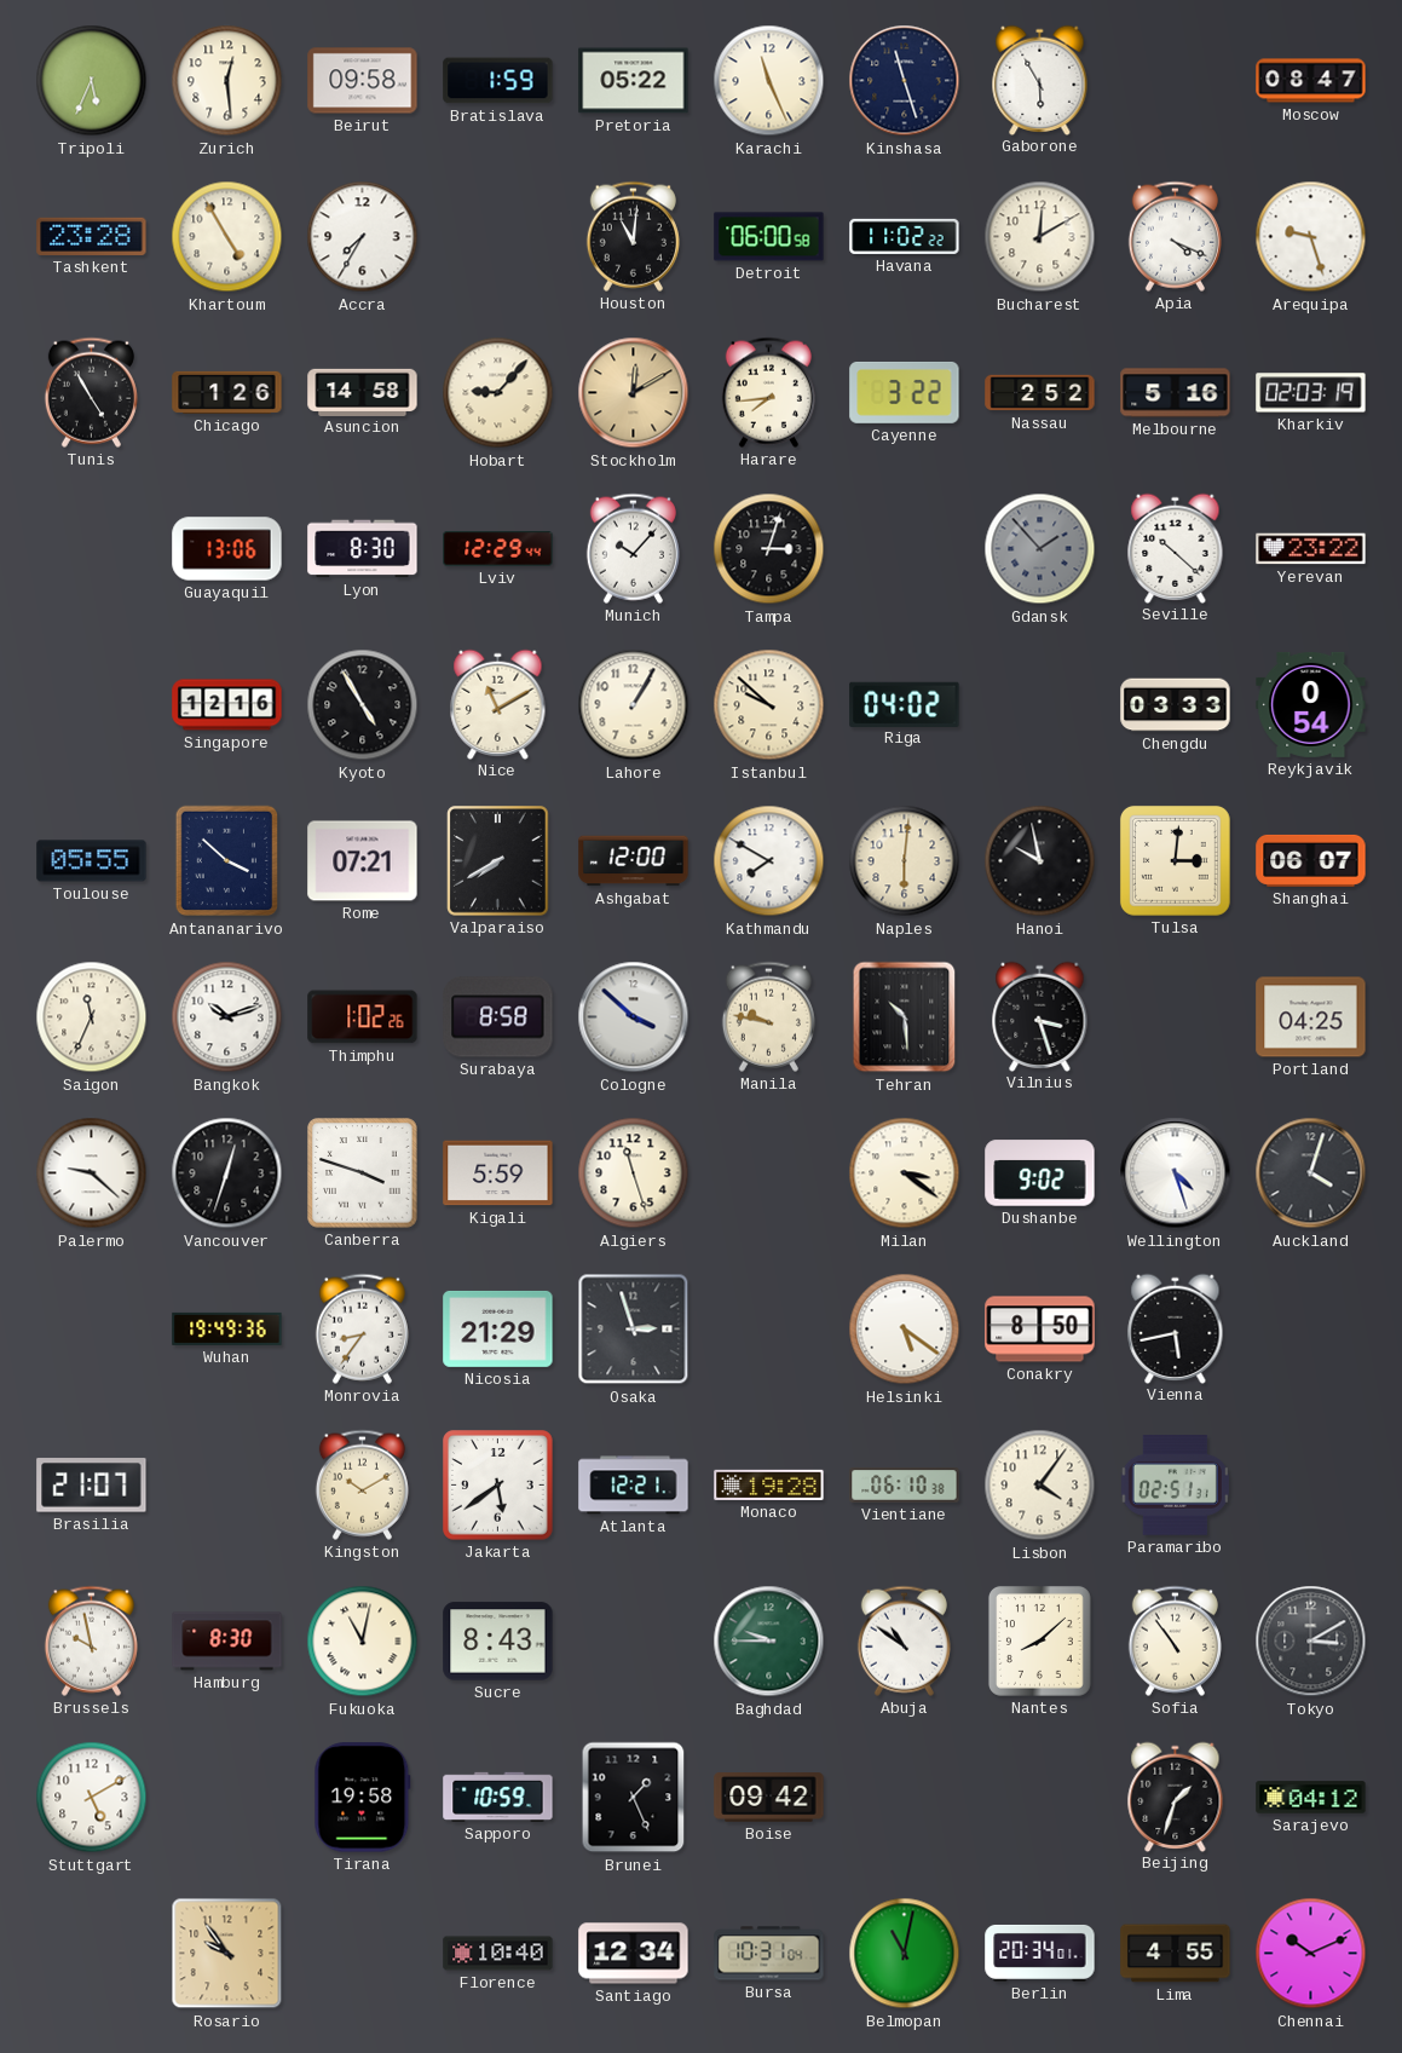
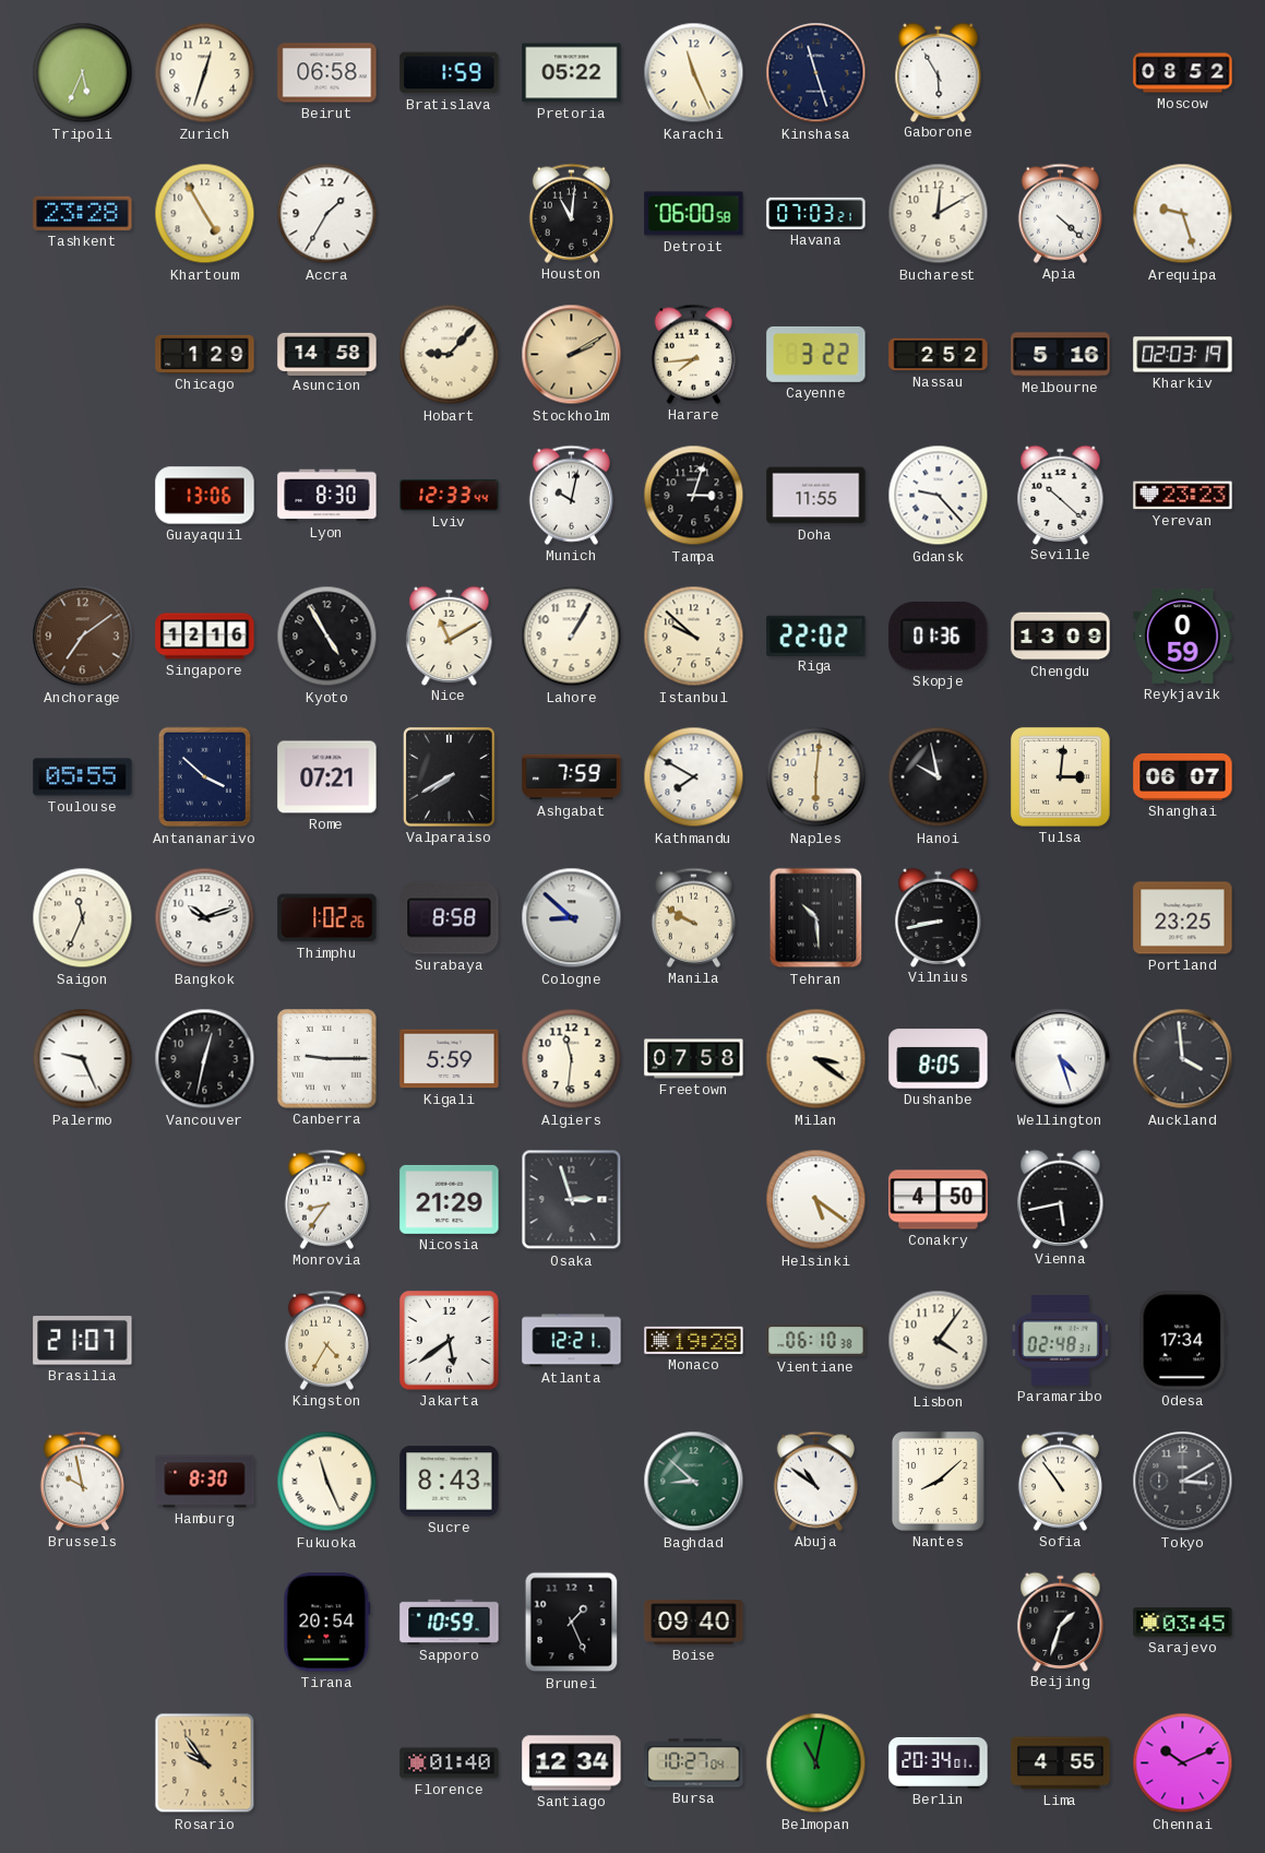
Zurich: 12:29 -> 12:33
Beirut: 09:58 -> 06:58
Moscow: 08:47 -> 08:52
Accra: 7:35 -> 1:35
Havana: 11:02 -> 07:03
Apia: 4:19 -> 4:22
Tunis: 4:55 -> none
Chicago: 1:26 -> 1:29
Stockholm: 12:10 -> 2:10
Lviv: 12:29 -> 12:33
Munich: 10:07 -> 10:02
Doha: none -> 11:55
Gdansk: 1:53 -> 9:23
Gdansk dial: grey -> white
Yerevan: 23:22 -> 23:23
Anchorage: none -> 7:09
Riga: 04:02 -> 22:02
Skopje: none -> 01:36
Chengdu: 03:33 -> 13:09
Reykjavik: 0:54 -> 0:59
Ashgabat: 12:00 -> 7:59
Cologne: 3:52 -> 8:52
Manila: 9:47 -> 9:50
Vilnius: 3:27 -> 8:43
Portland: 04:25 -> 23:25
Palermo: 9:22 -> 9:26
Vancouver: 12:33 -> 12:32
Canberra: 3:48 -> 9:15
Algiers: 11:27 -> 11:31
Freetown: none -> 07:58
Dushanbe: 9:02 -> 8:05
Auckland: 4:03 -> 3:59
Wuhan: 19:49 -> none
Conakry: 8:50 -> 4:50
Kingston: 10:10 -> 4:35
Paramaribo: 02:51 -> 02:48
Odesa: none -> 17:34
Fukuoka: 11:02 -> 11:26
Baghdad: 9:45 -> 8:52
Stuttgart: 5:10 -> none
Tirana: 19:58 -> 20:54
Boise: 09:42 -> 09:40
Sarajevo: 04:12 -> 03:45
Florence: 10:40 -> 01:40
Bursa: 10:31 -> 10:27
